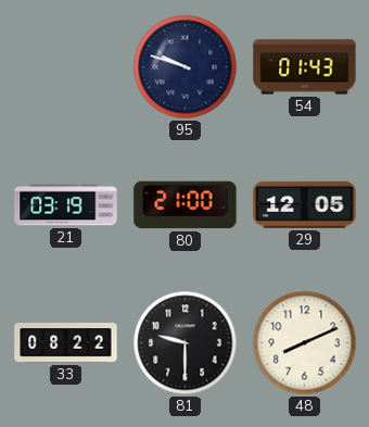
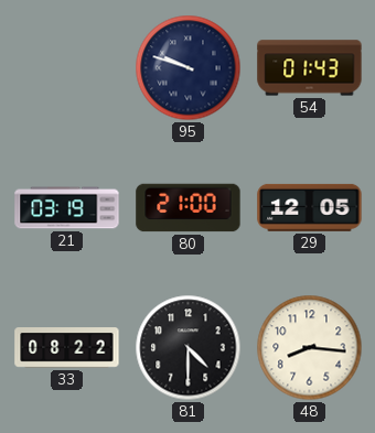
81: 9:30 -> 4:30
48: 8:11 -> 8:16
